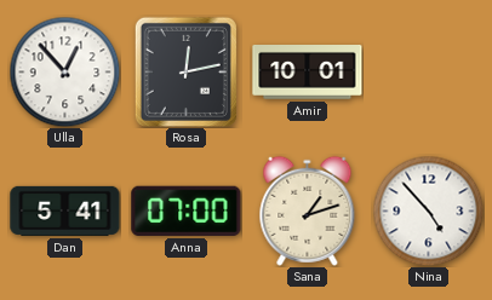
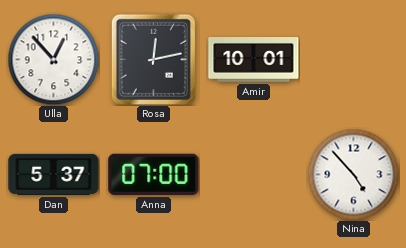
Dan: 5:41 -> 5:37
Sana: 1:12 -> none
